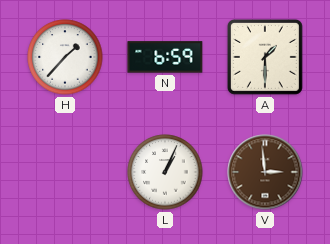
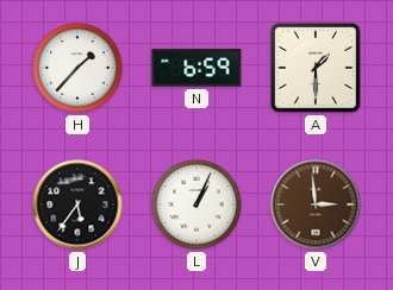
J: none -> 5:36
